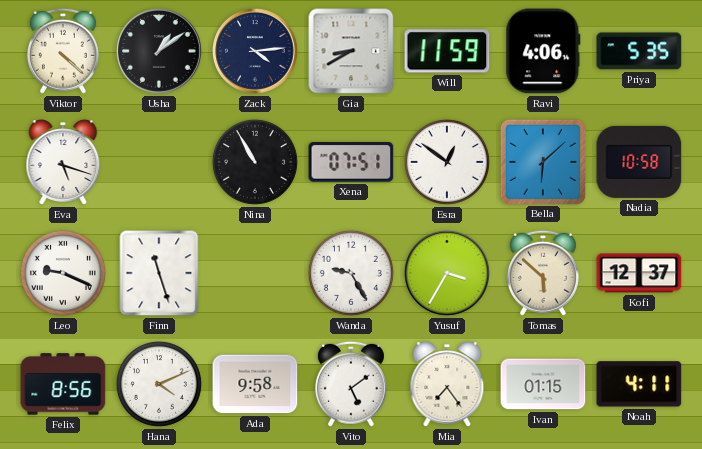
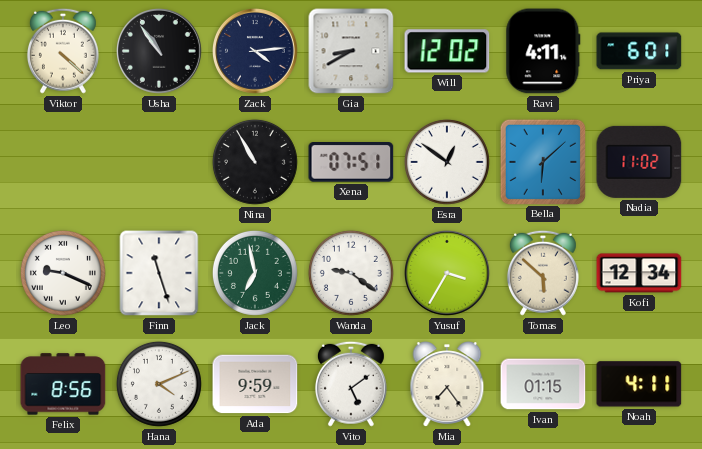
Usha: 1:09 -> 10:54
Will: 11:59 -> 12:02
Ravi: 4:06 -> 4:11
Priya: 5:35 -> 6:01
Eva: 5:18 -> none
Nadia: 10:58 -> 11:02
Jack: none -> 6:58
Wanda: 9:25 -> 9:21
Kofi: 12:37 -> 12:34
Ada: 9:58 -> 9:59
